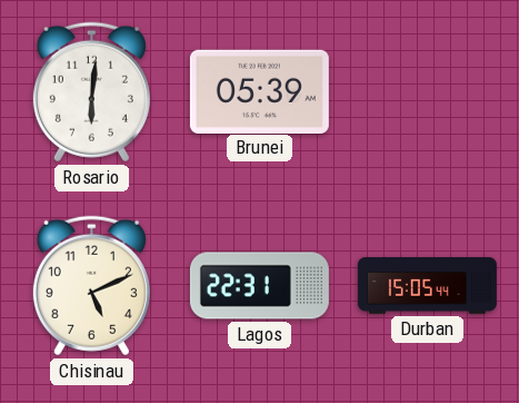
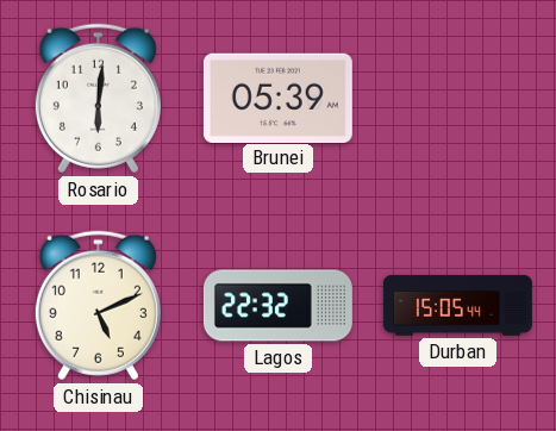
Lagos: 22:31 -> 22:32
